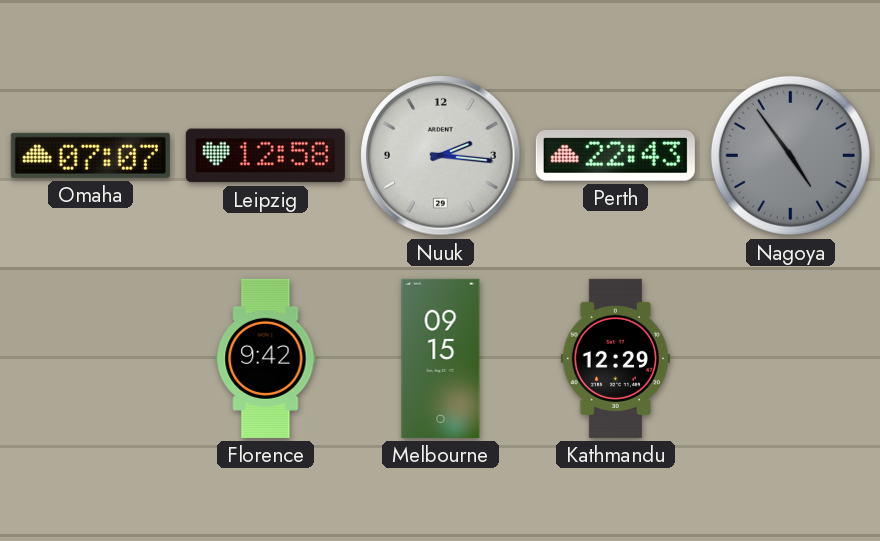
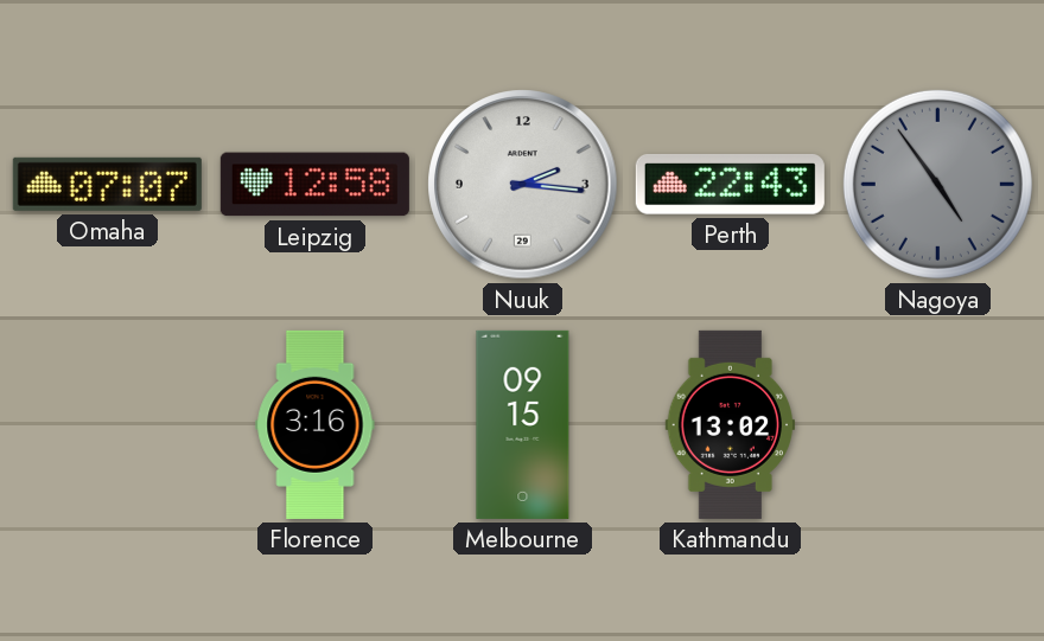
Florence: 9:42 -> 3:16
Kathmandu: 12:29 -> 13:02
